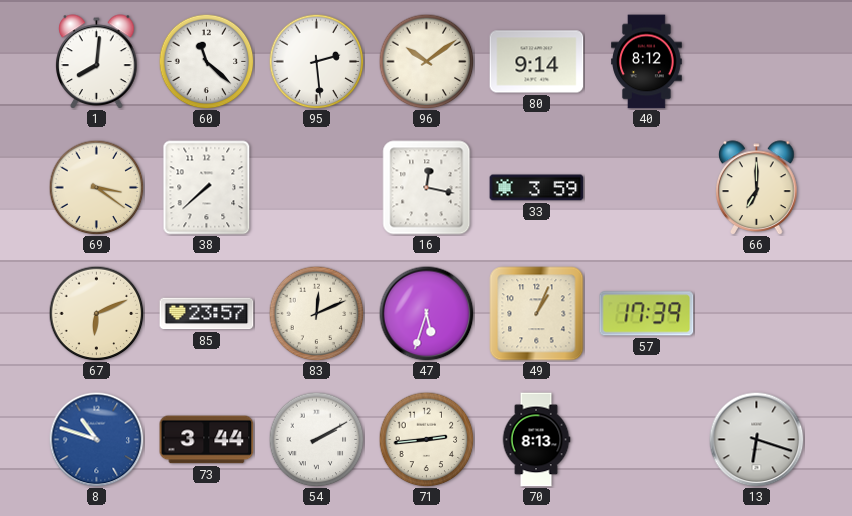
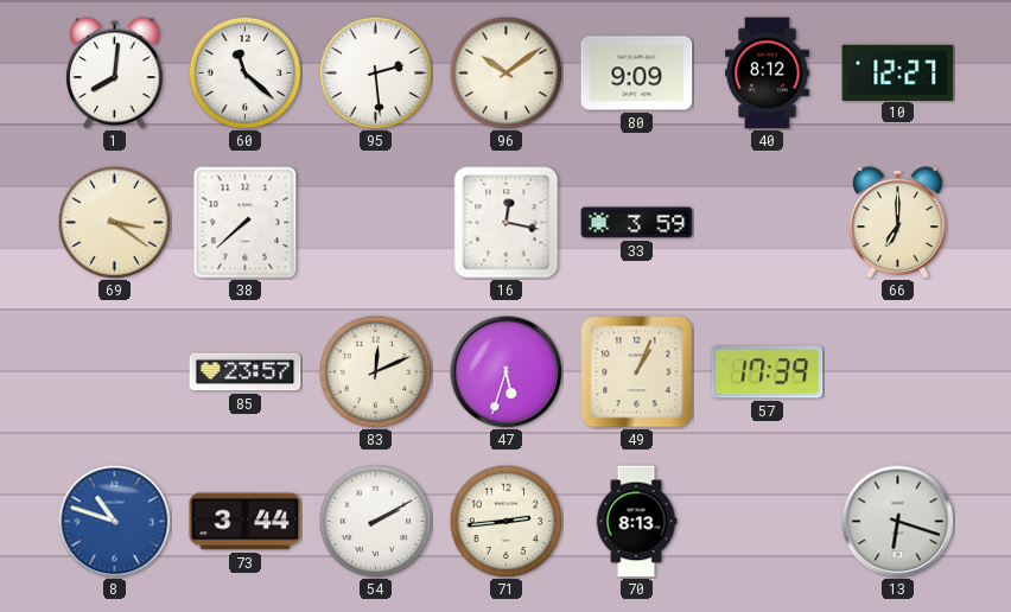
80: 9:14 -> 9:09
10: none -> 12:27
67: 6:11 -> none
